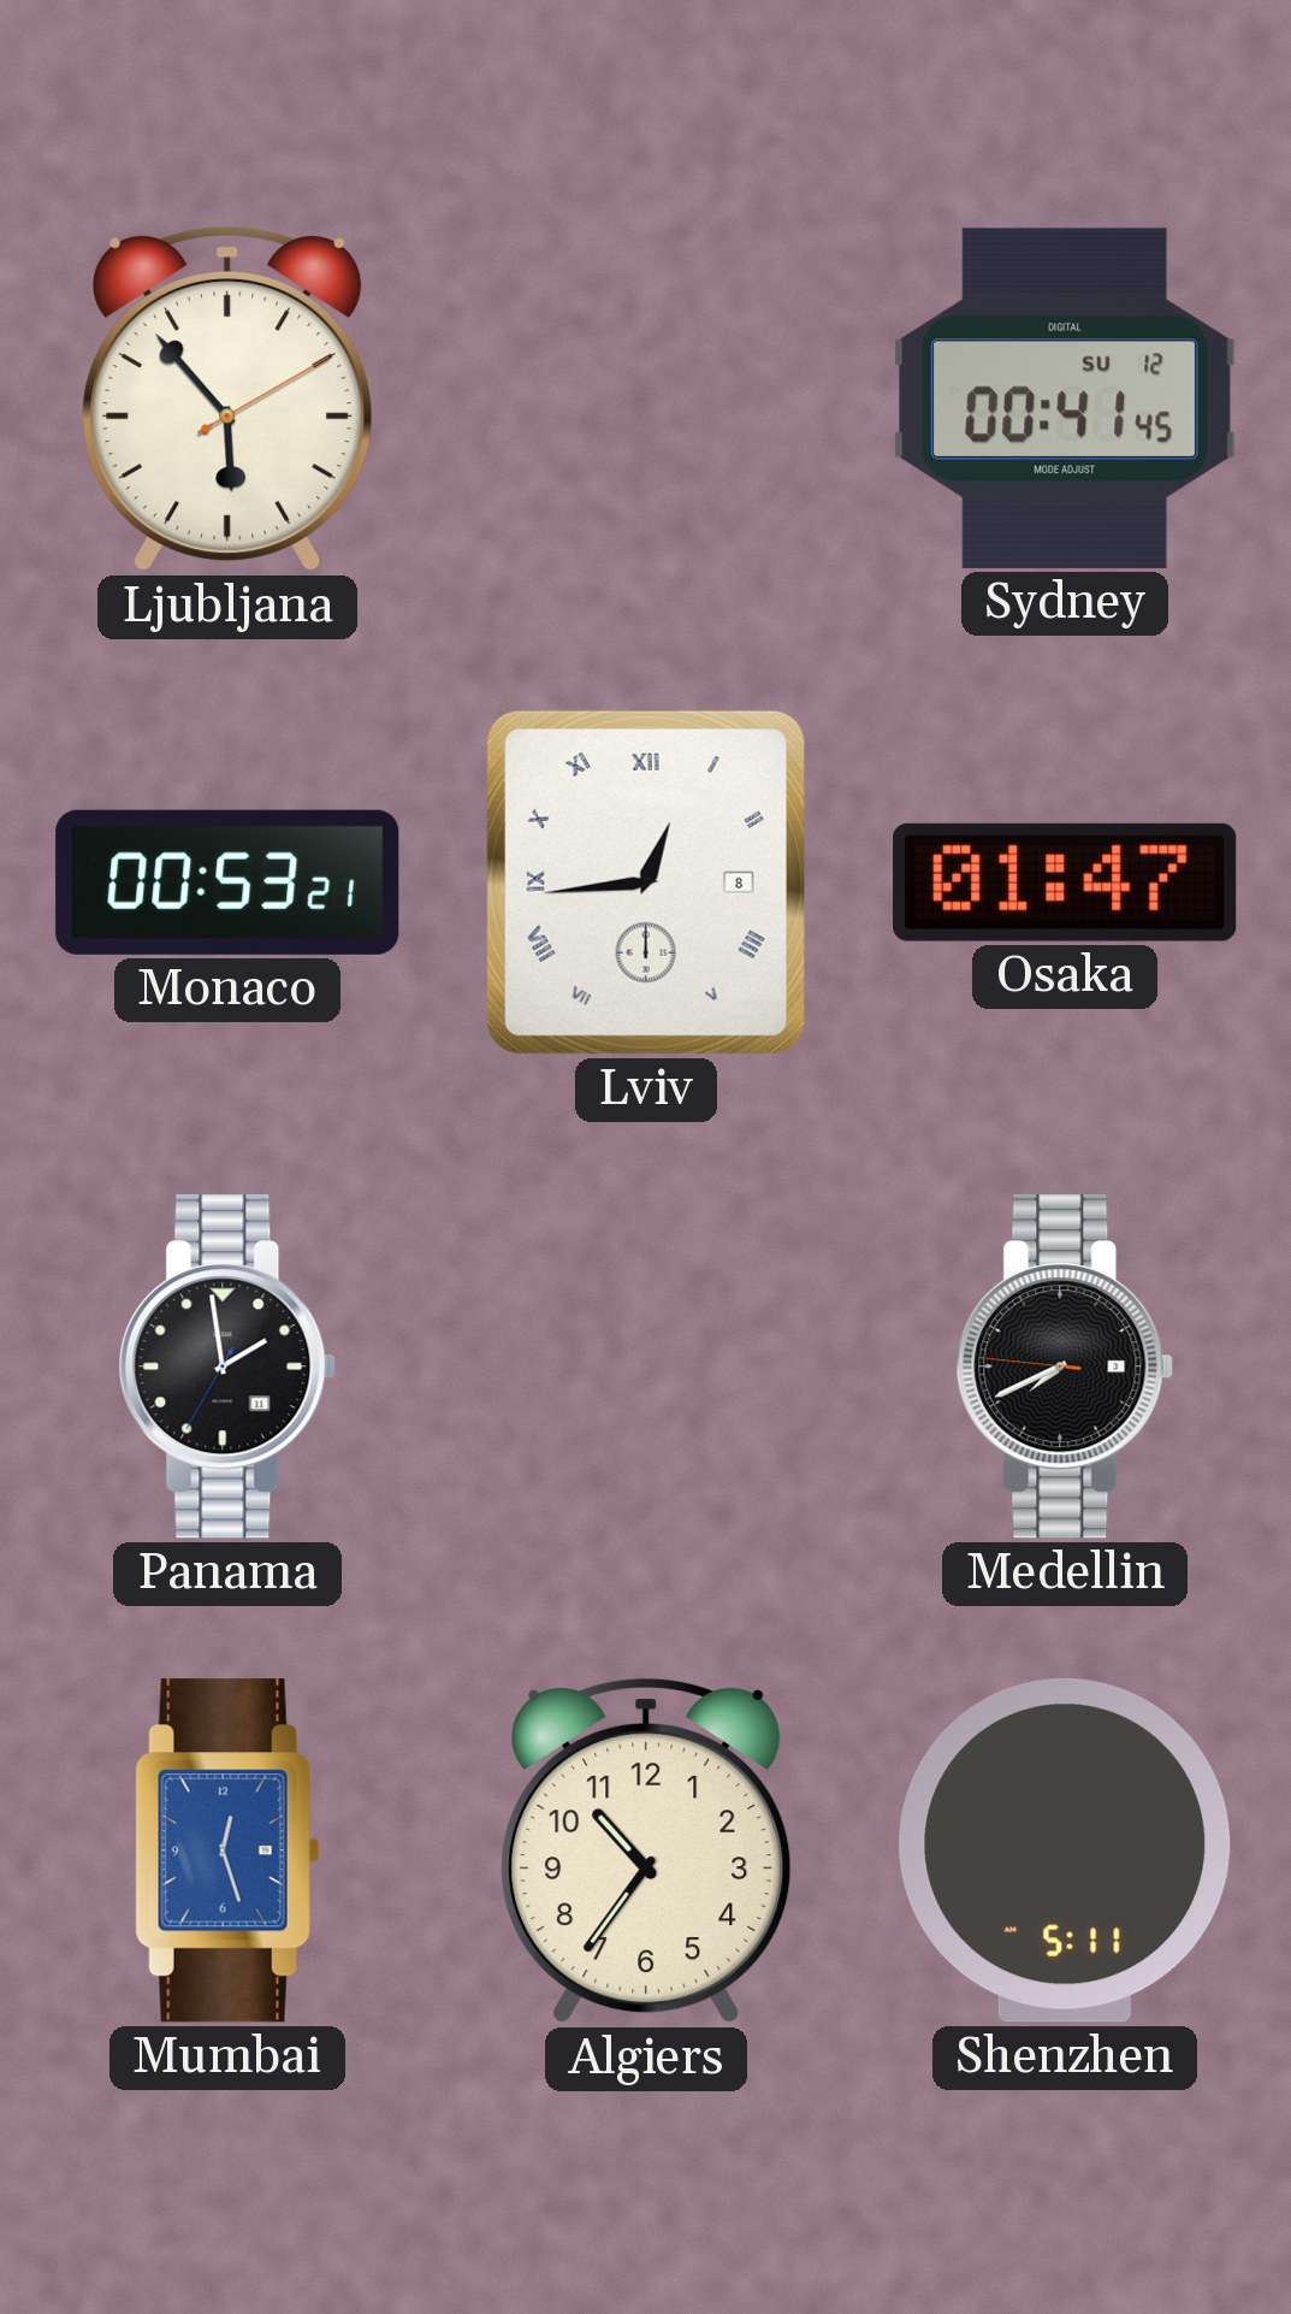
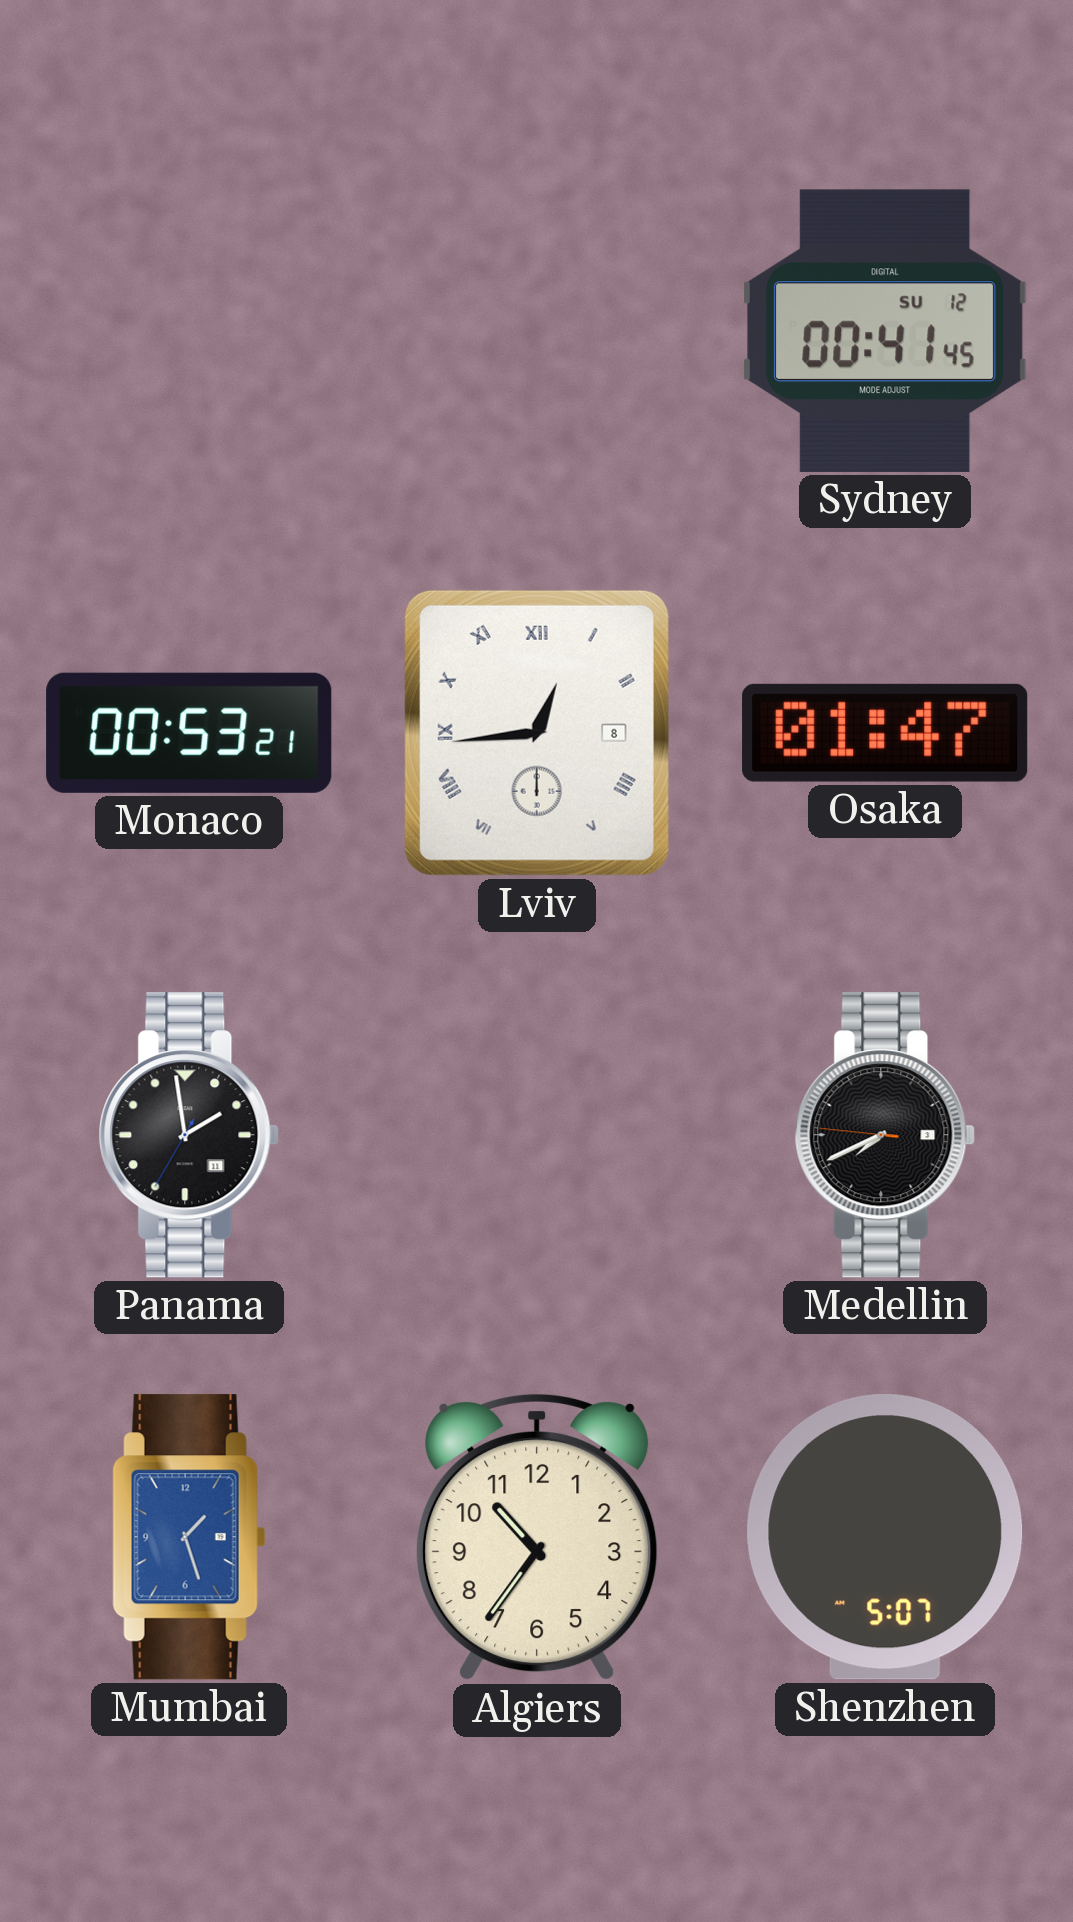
Ljubljana: 5:53 -> none
Mumbai: 12:27 -> 1:27
Shenzhen: 5:11 -> 5:07
